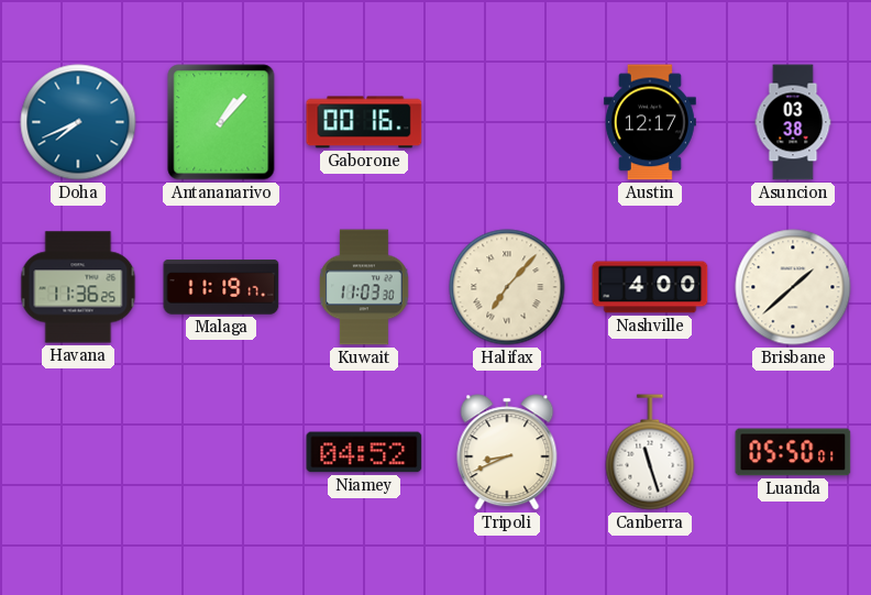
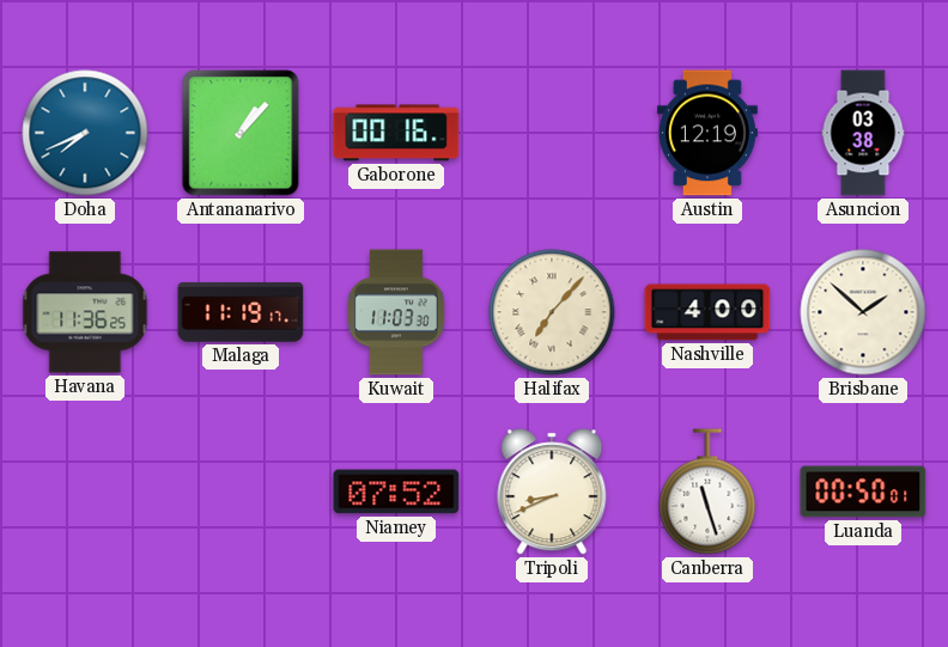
Austin: 12:17 -> 12:19
Brisbane: 1:38 -> 1:52
Niamey: 04:52 -> 07:52
Luanda: 05:50 -> 00:50
